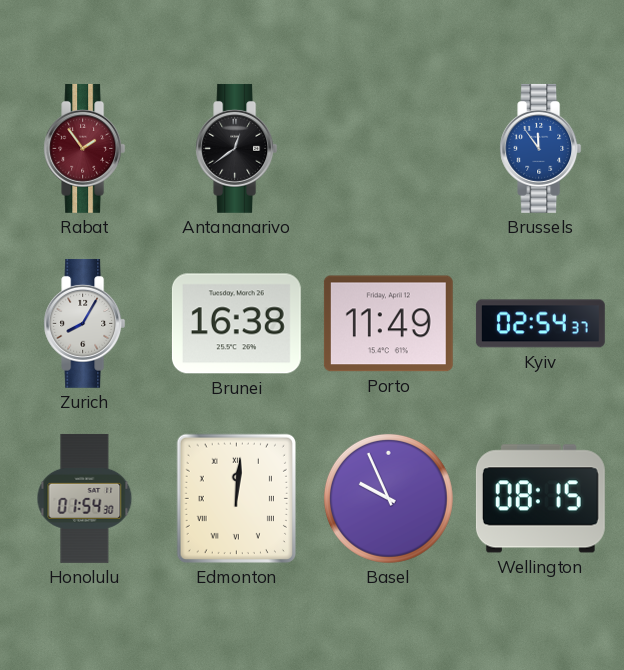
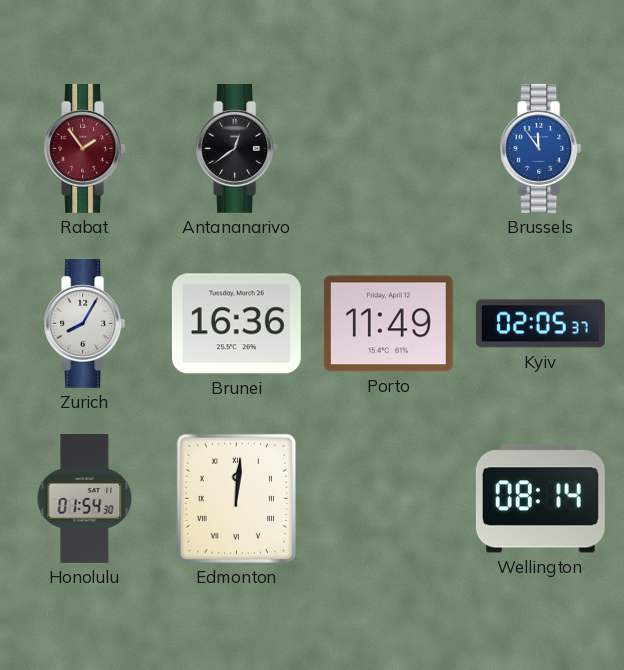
Brunei: 16:38 -> 16:36
Kyiv: 02:54 -> 02:05
Basel: 9:56 -> none
Wellington: 08:15 -> 08:14
